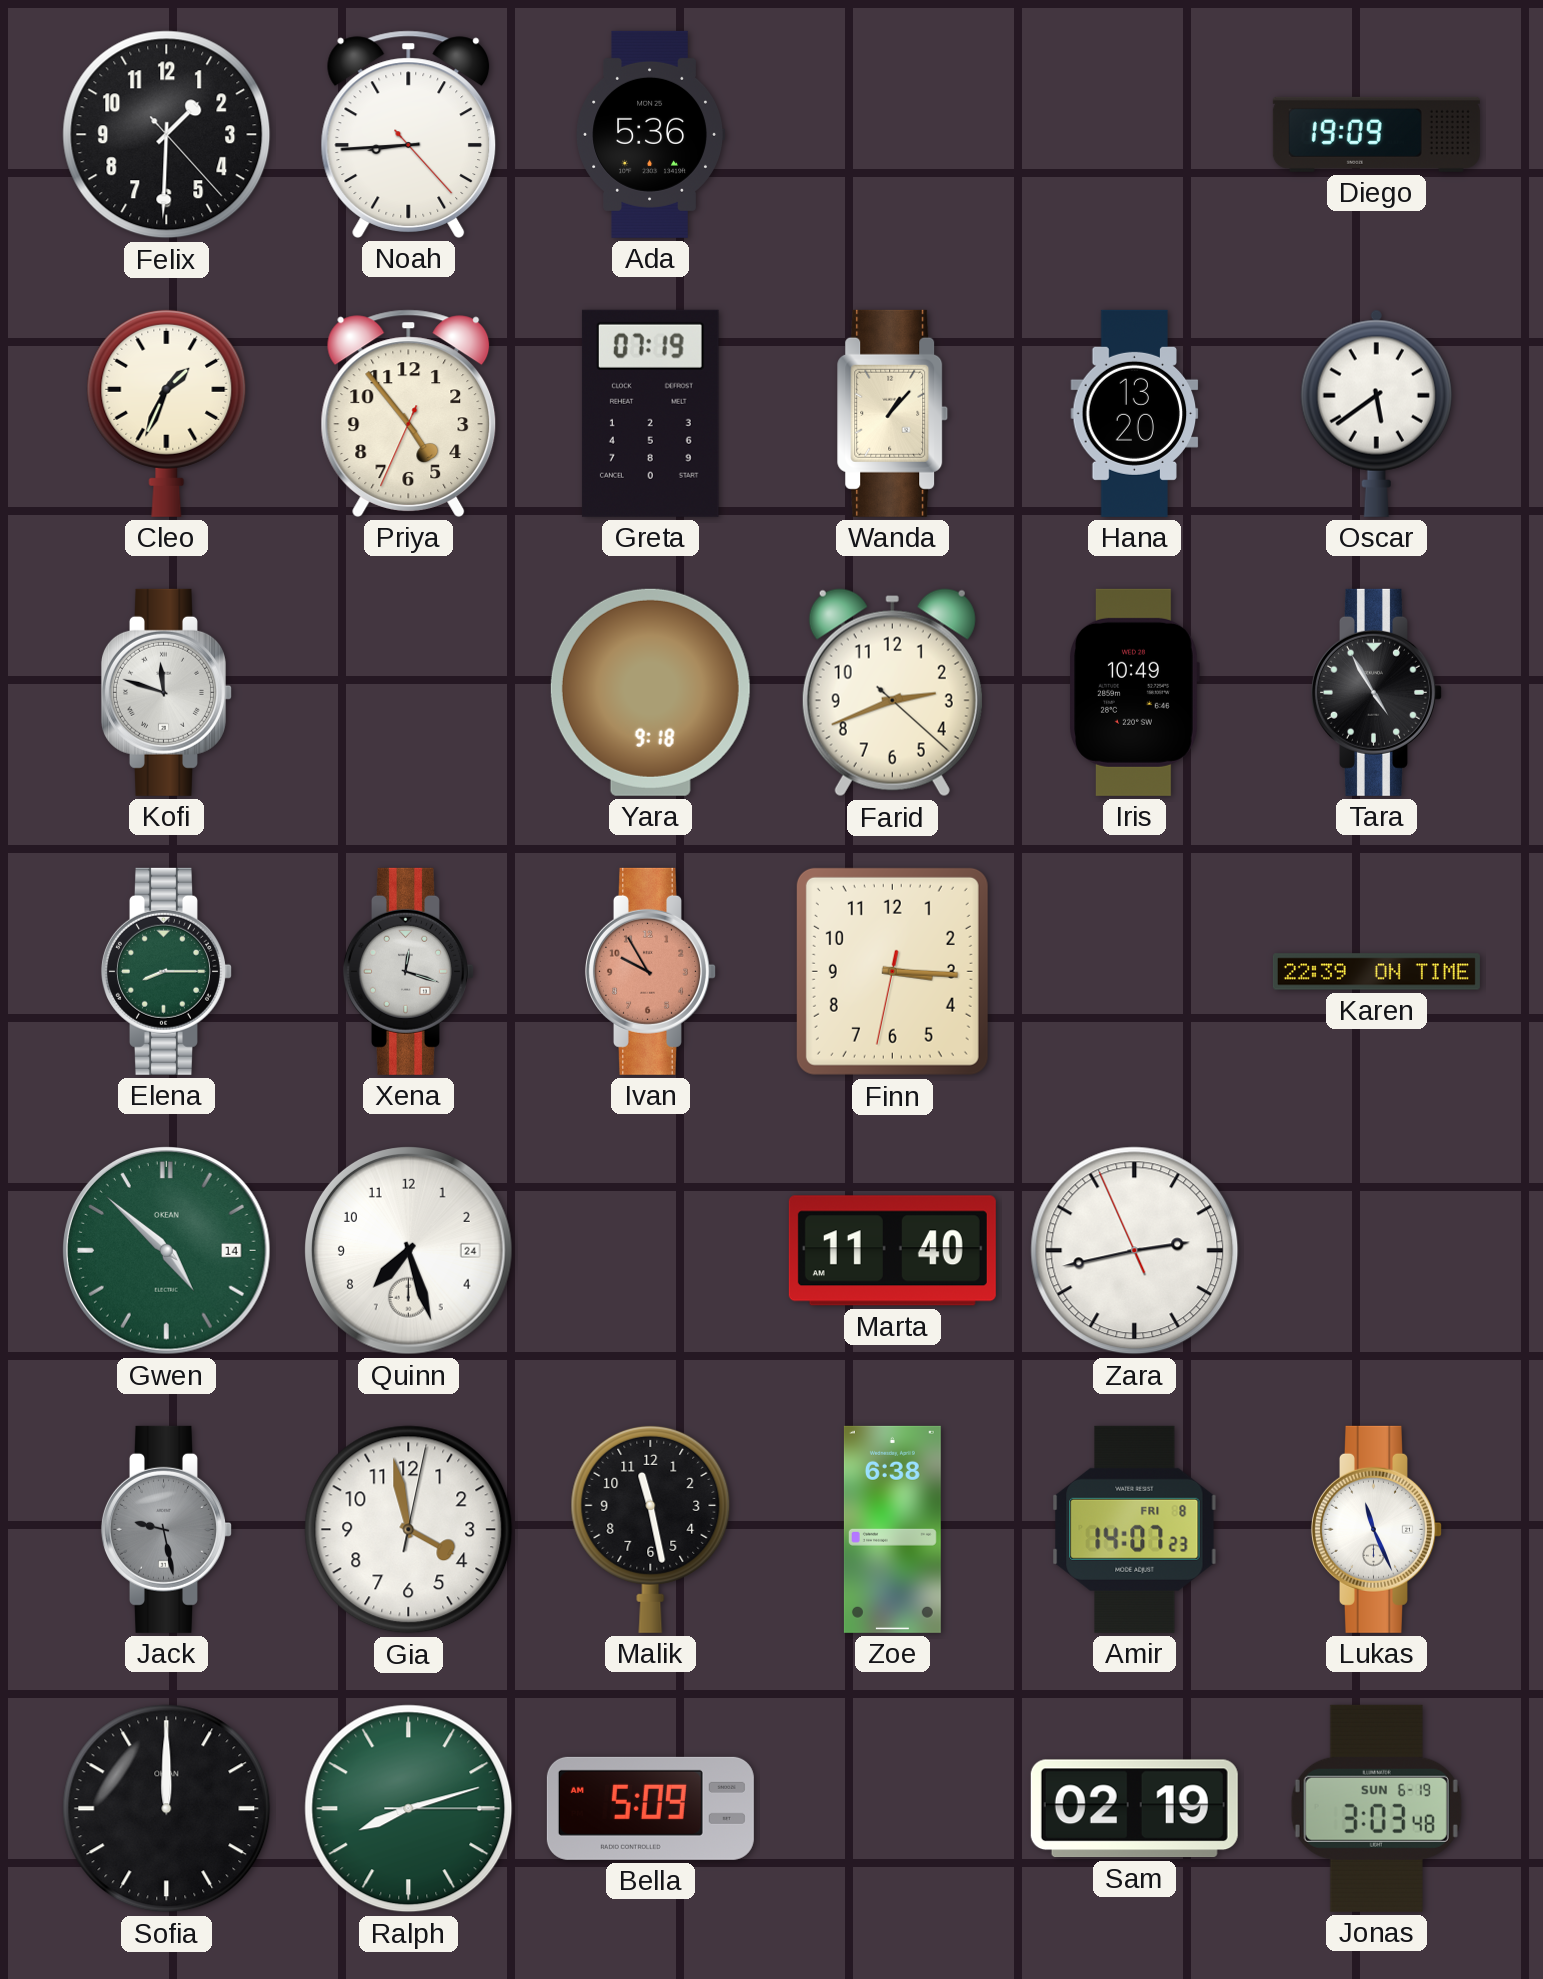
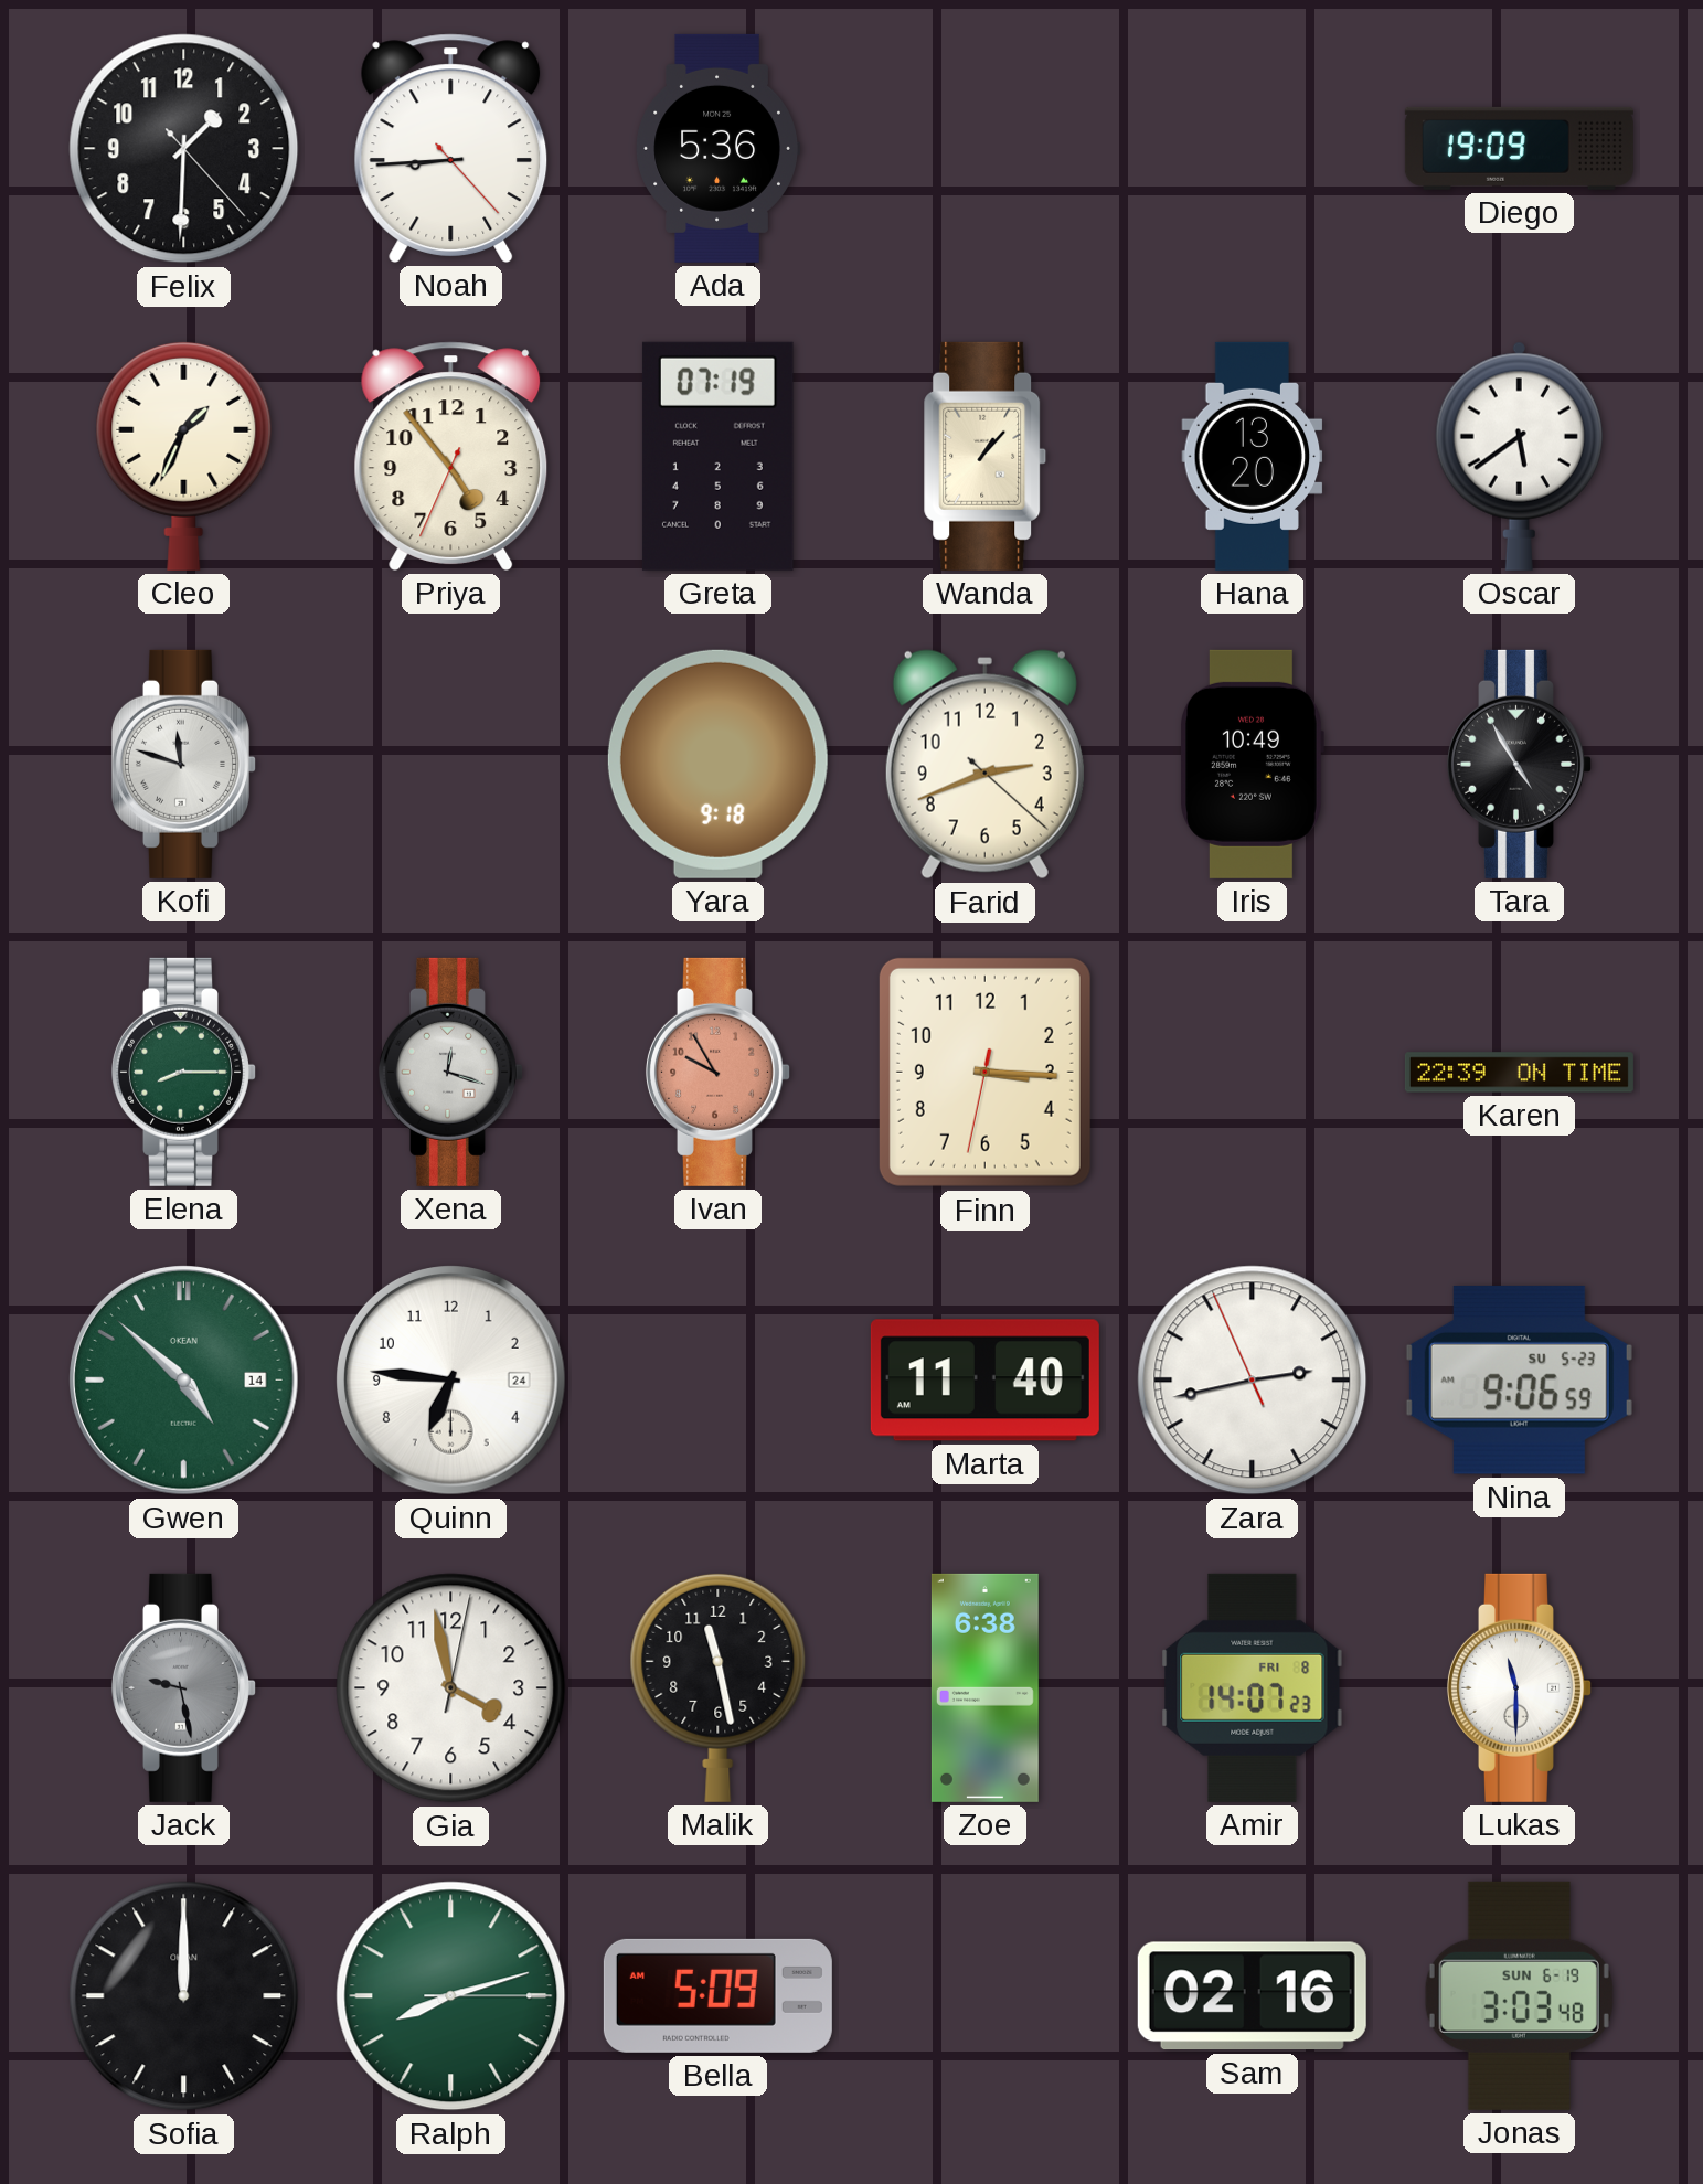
Quinn: 7:27 -> 6:46
Nina: none -> 9:06
Lukas: 11:26 -> 11:30
Sam: 02:19 -> 02:16
